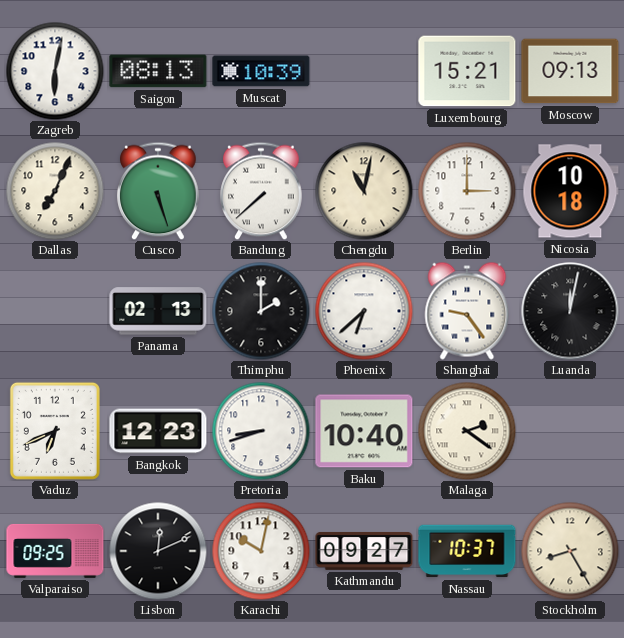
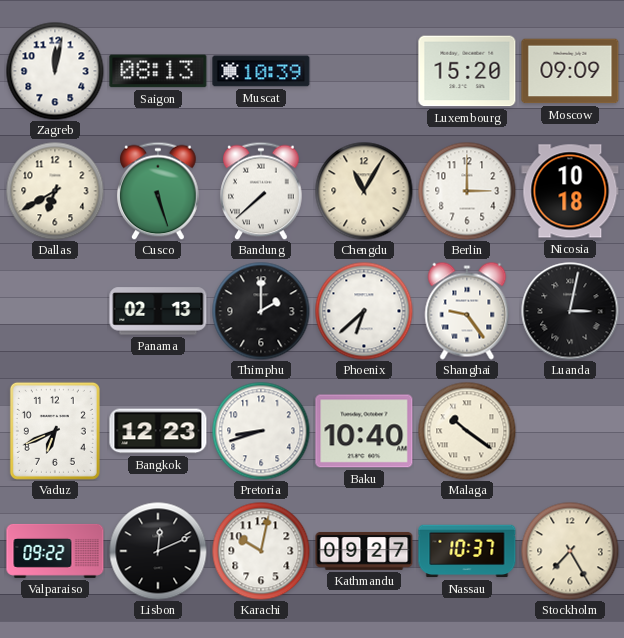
Zagreb: 6:02 -> 12:02
Luxembourg: 15:21 -> 15:20
Moscow: 09:13 -> 09:09
Dallas: 7:04 -> 6:40
Chengdu: 11:02 -> 11:05
Luanda: 12:02 -> 3:02
Malaga: 2:21 -> 10:21
Valparaiso: 09:25 -> 09:22
Stockholm: 8:25 -> 7:25
